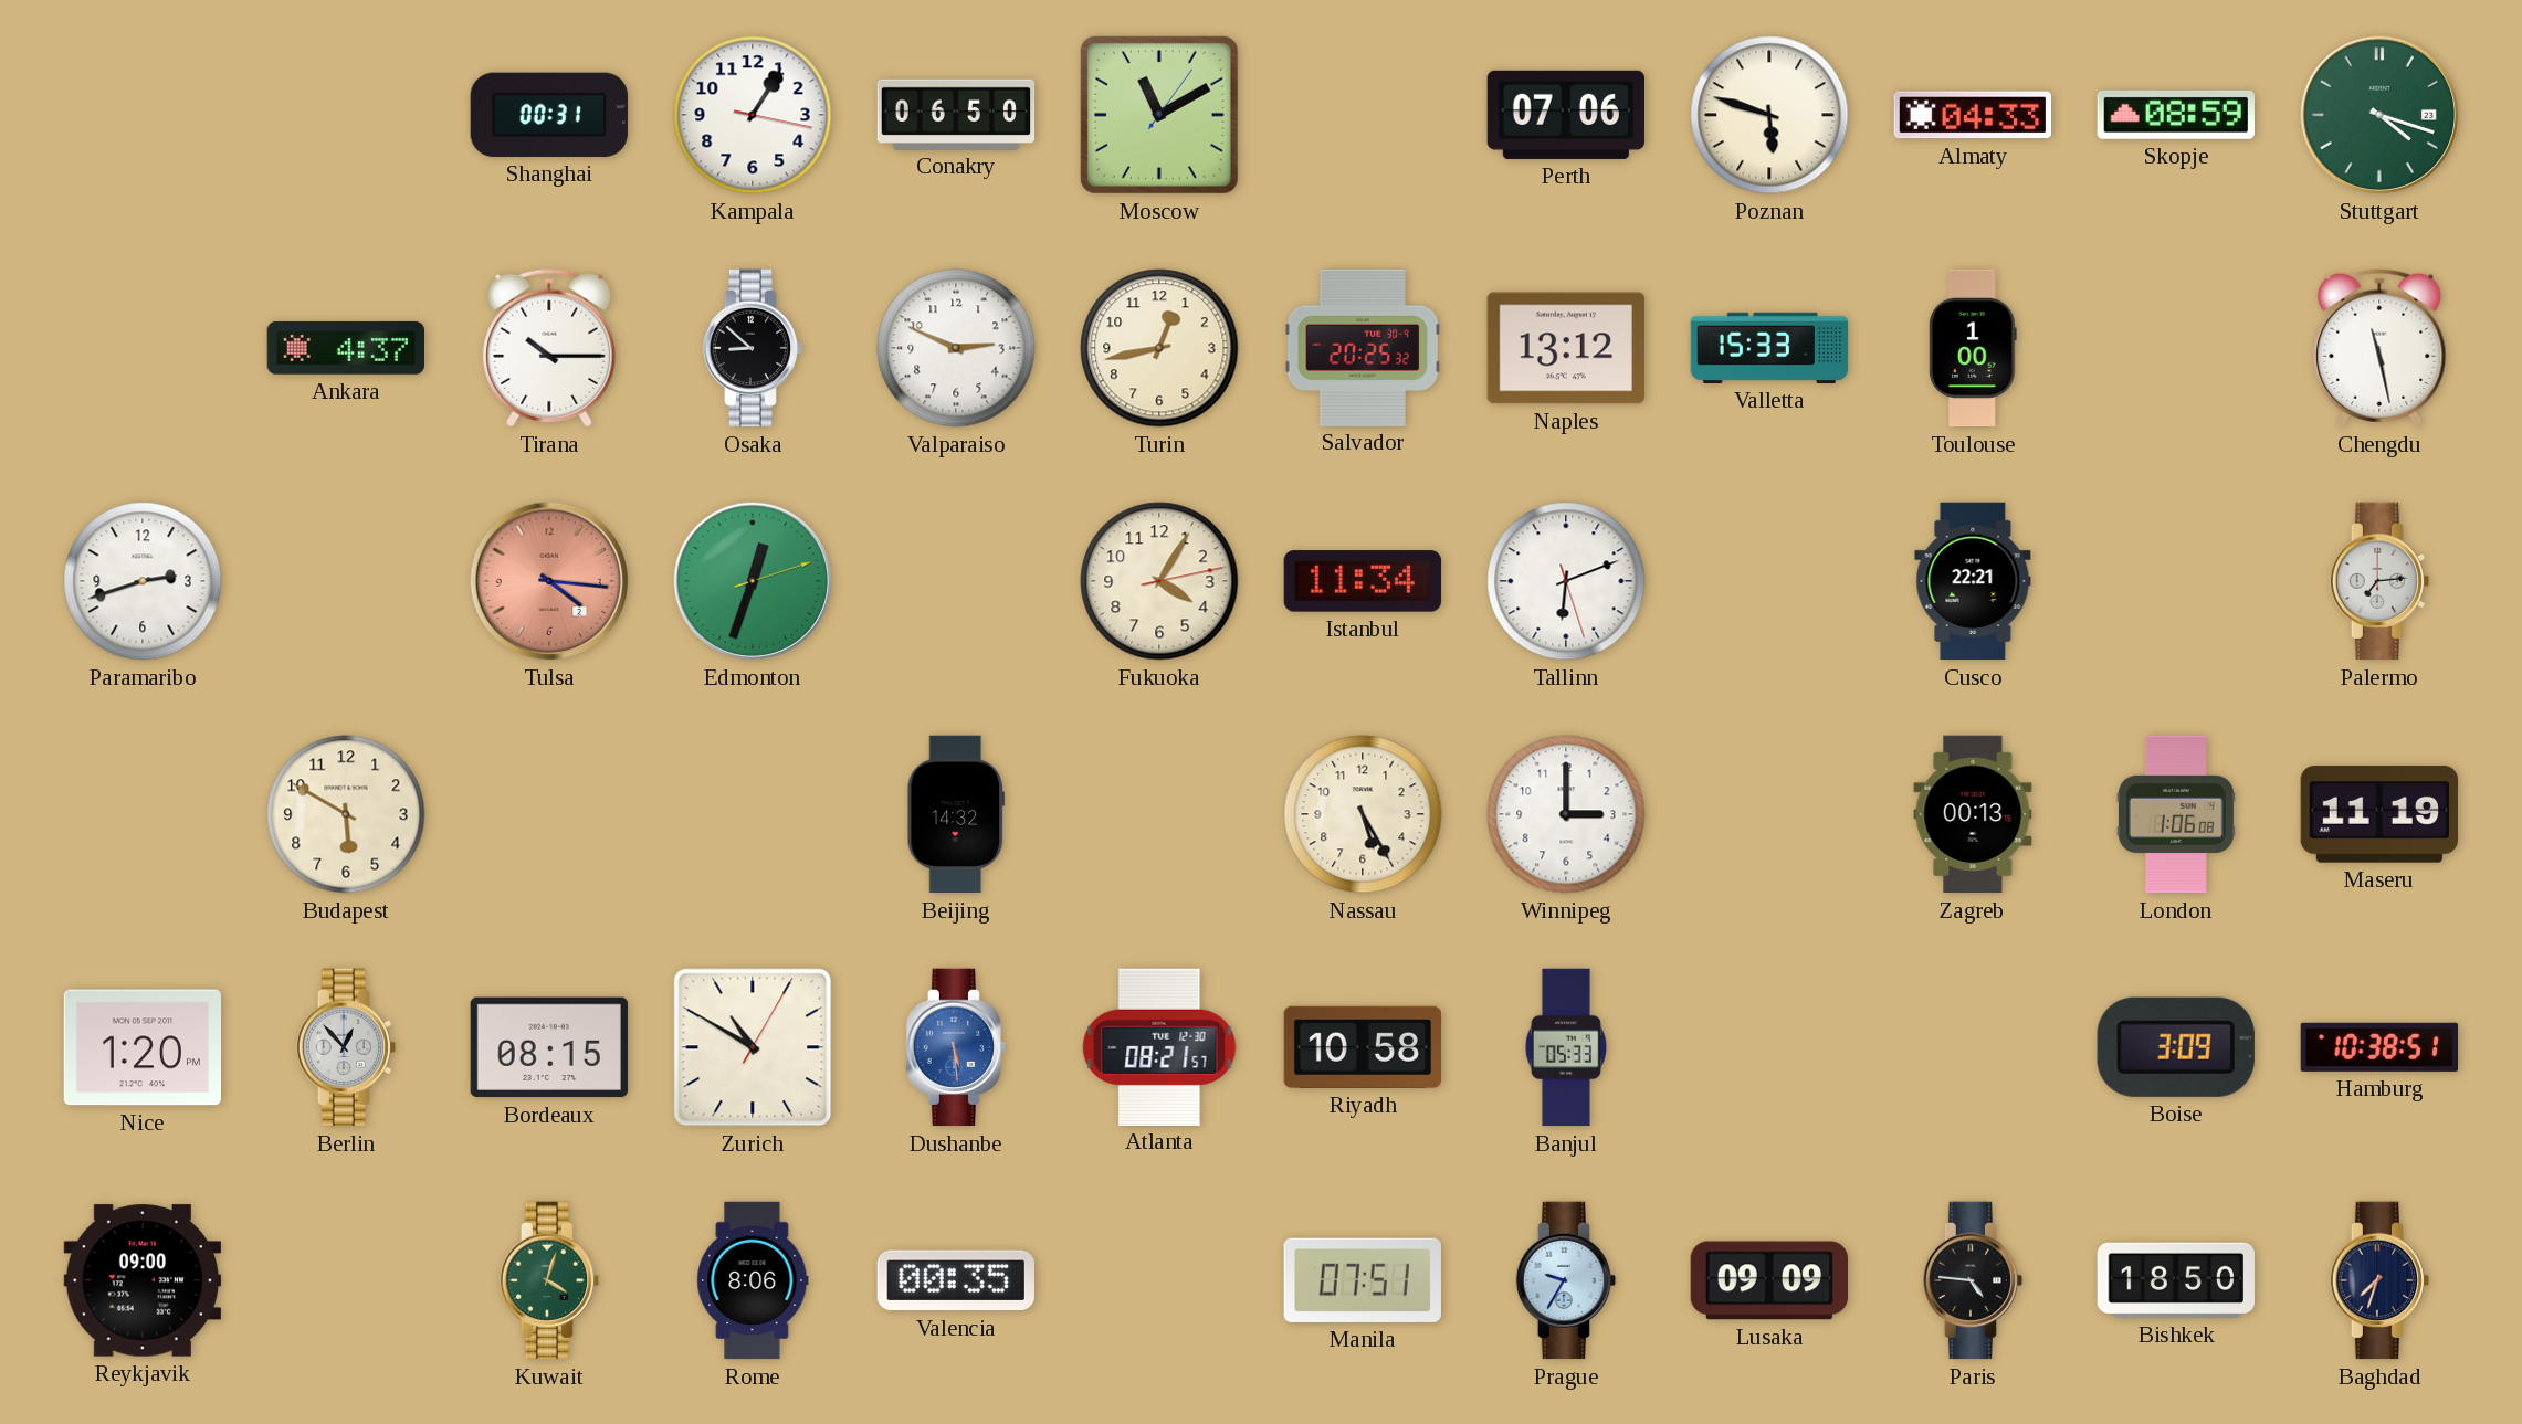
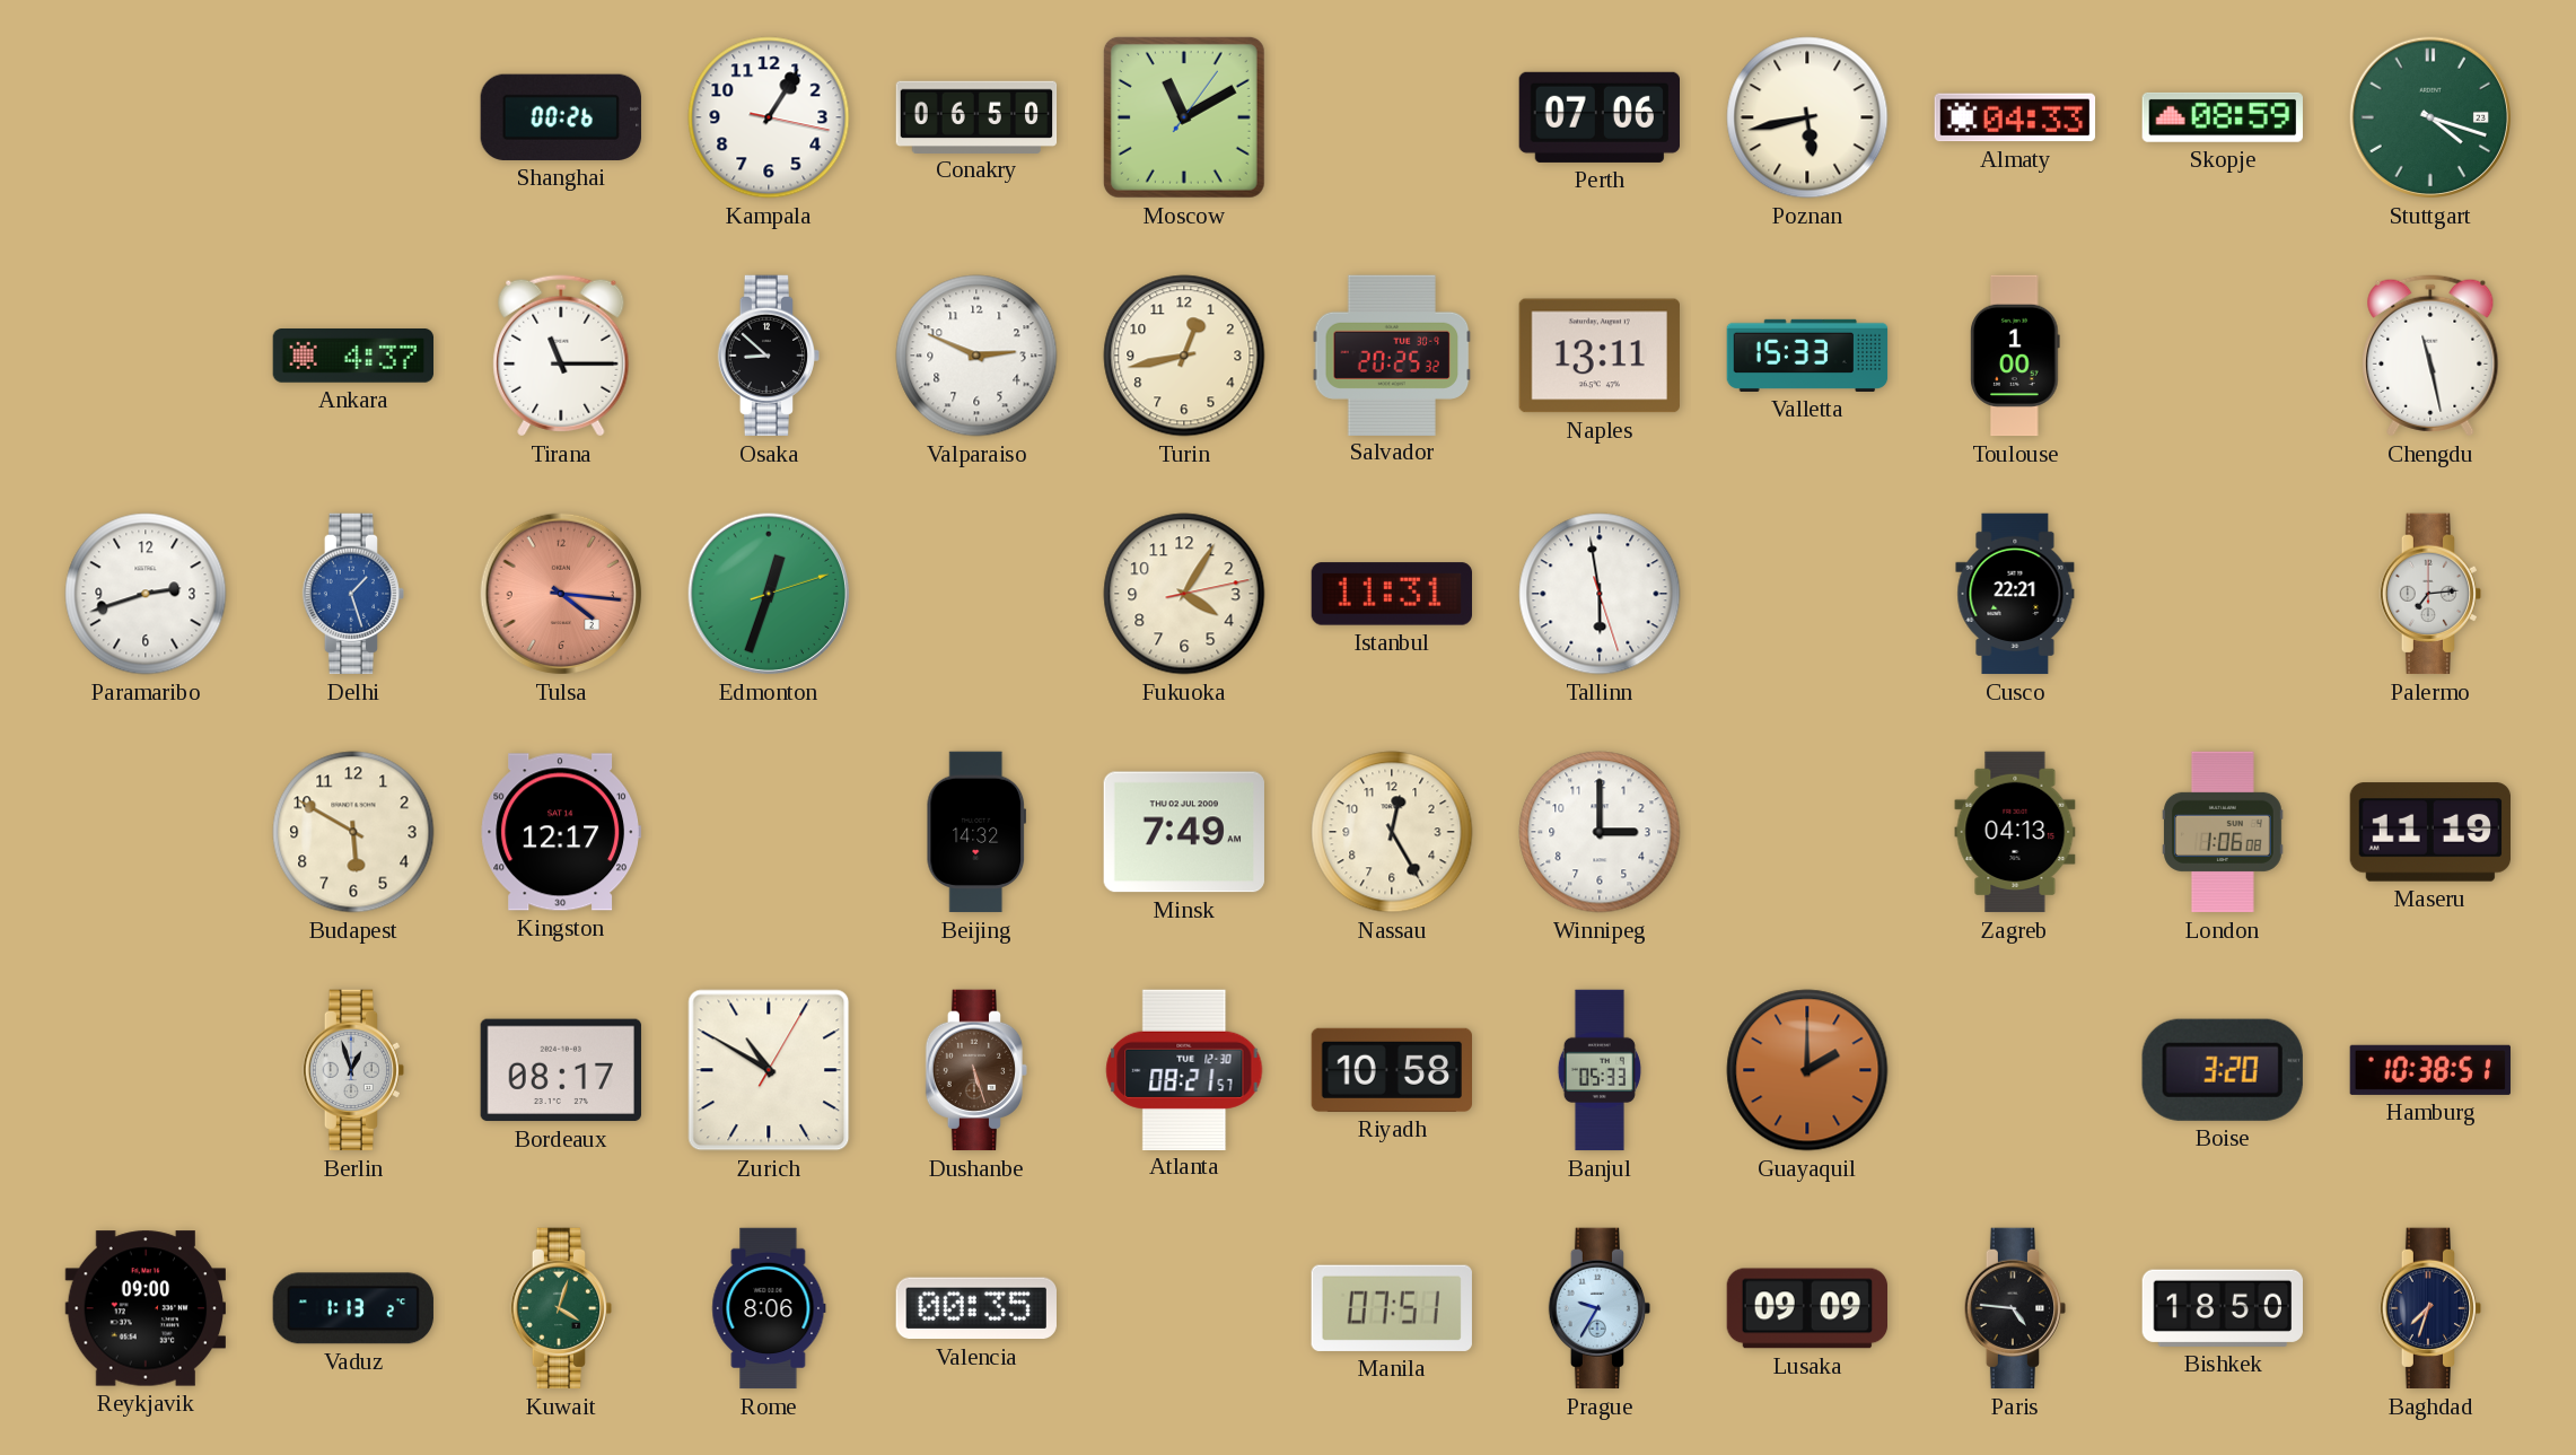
Shanghai: 00:31 -> 00:26
Poznan: 5:48 -> 5:43
Tirana: 10:15 -> 11:15
Naples: 13:12 -> 13:11
Delhi: none -> 1:27
Istanbul: 11:34 -> 11:31
Tallinn: 6:11 -> 5:58
Kingston: none -> 12:17
Minsk: none -> 7:49
Nassau: 5:25 -> 12:25
Zagreb: 00:13 -> 04:13
Nice: 1:20 -> none
Berlin: 12:53 -> 12:57
Bordeaux: 08:15 -> 08:17
Dushanbe: 5:29 -> 5:27
Dushanbe dial: blue -> brown
Guayaquil: none -> 2:00
Boise: 3:09 -> 3:20
Vaduz: none -> 1:13
